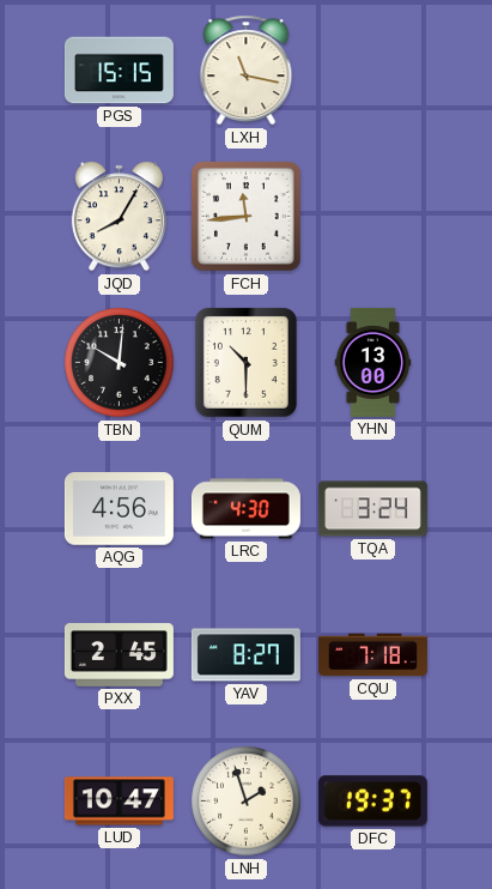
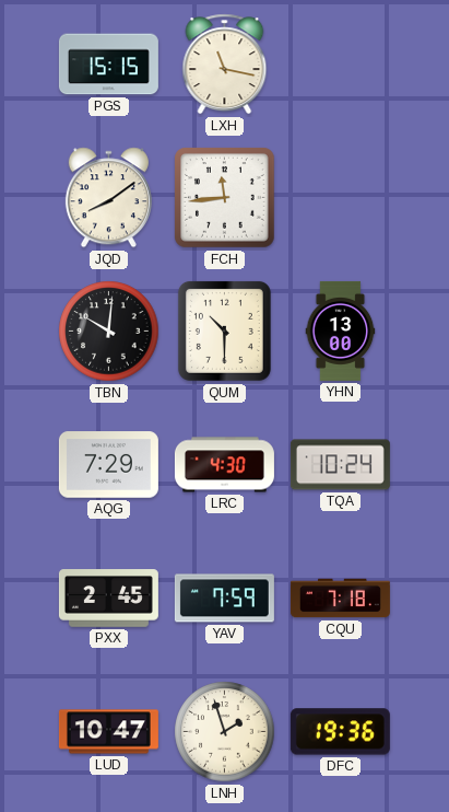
JQD: 8:05 -> 8:09
AQG: 4:56 -> 7:29
TQA: 3:24 -> 10:24
YAV: 8:27 -> 7:59
DFC: 19:37 -> 19:36
